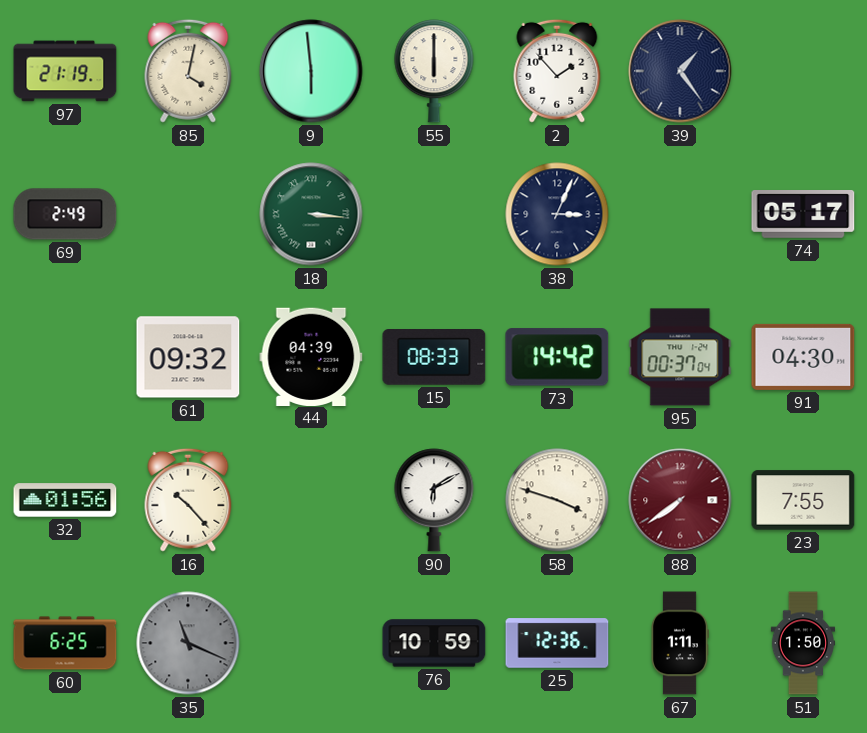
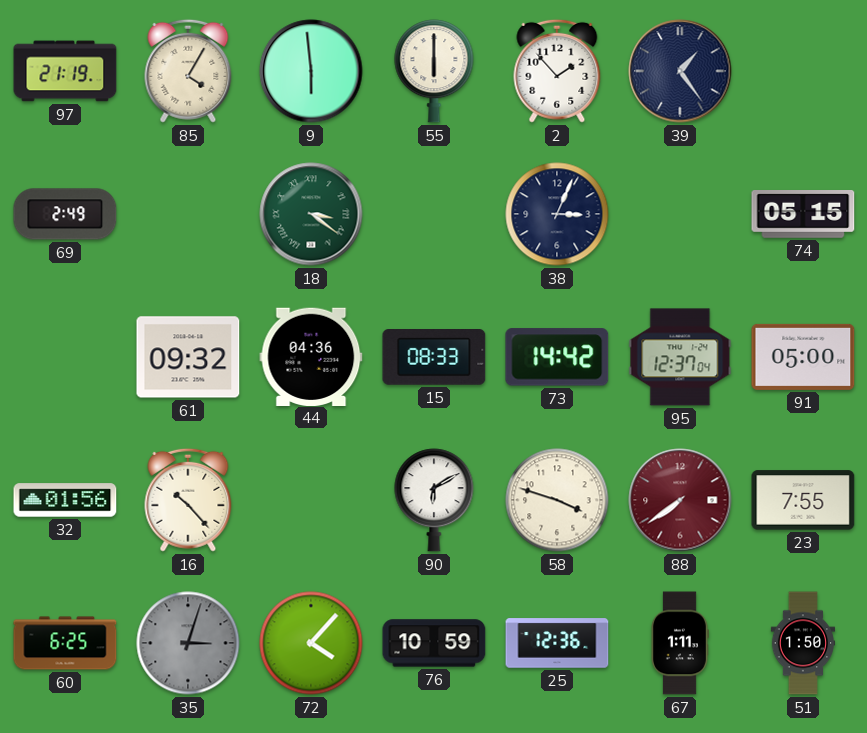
85: 4:02 -> 4:05
18: 3:16 -> 3:21
74: 05:17 -> 05:15
44: 04:39 -> 04:36
95: 00:37 -> 12:37
91: 04:30 -> 05:00
35: 11:19 -> 3:03
72: none -> 4:07
